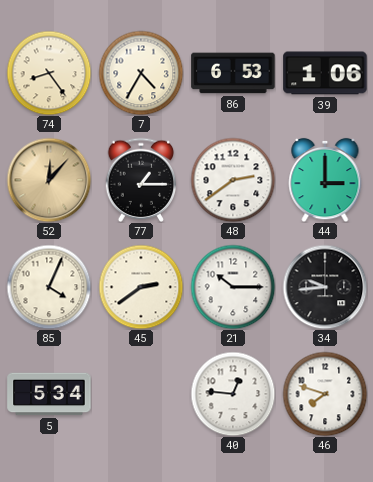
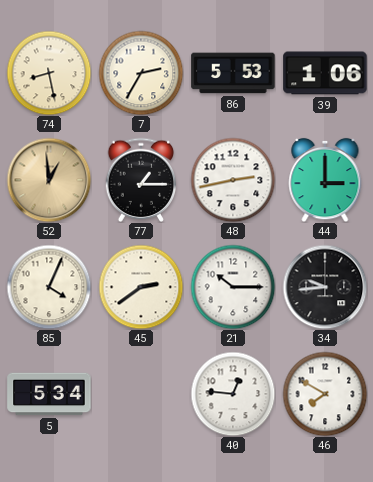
74: 8:24 -> 8:28
7: 4:35 -> 2:35
86: 6:53 -> 5:53
52: 12:07 -> 12:59
48: 2:39 -> 2:43
46: 7:48 -> 7:50
